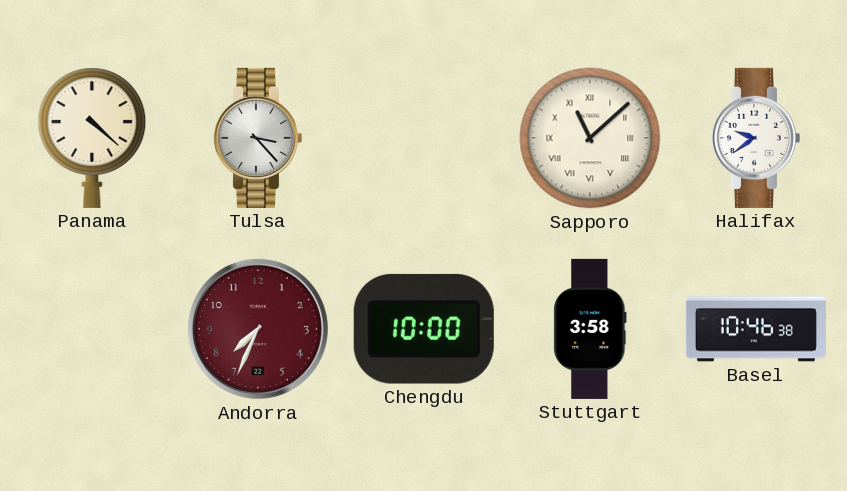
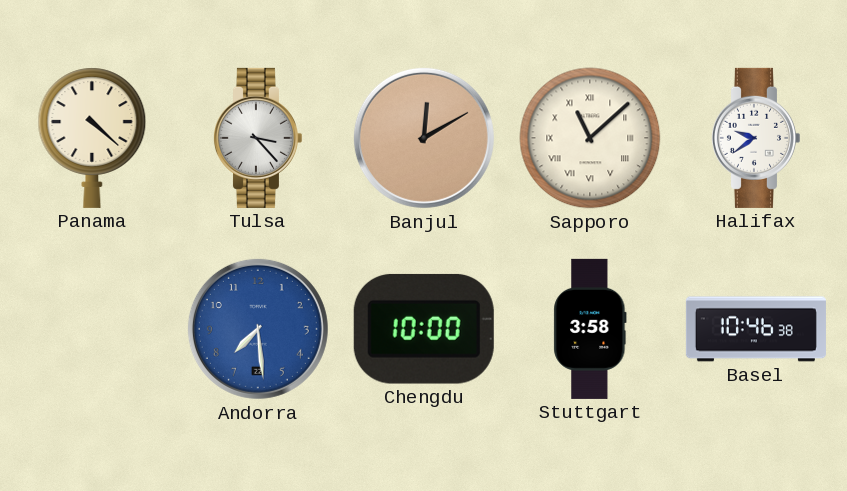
Banjul: none -> 12:10
Andorra: 7:34 -> 7:29
Andorra dial: burgundy -> blue
